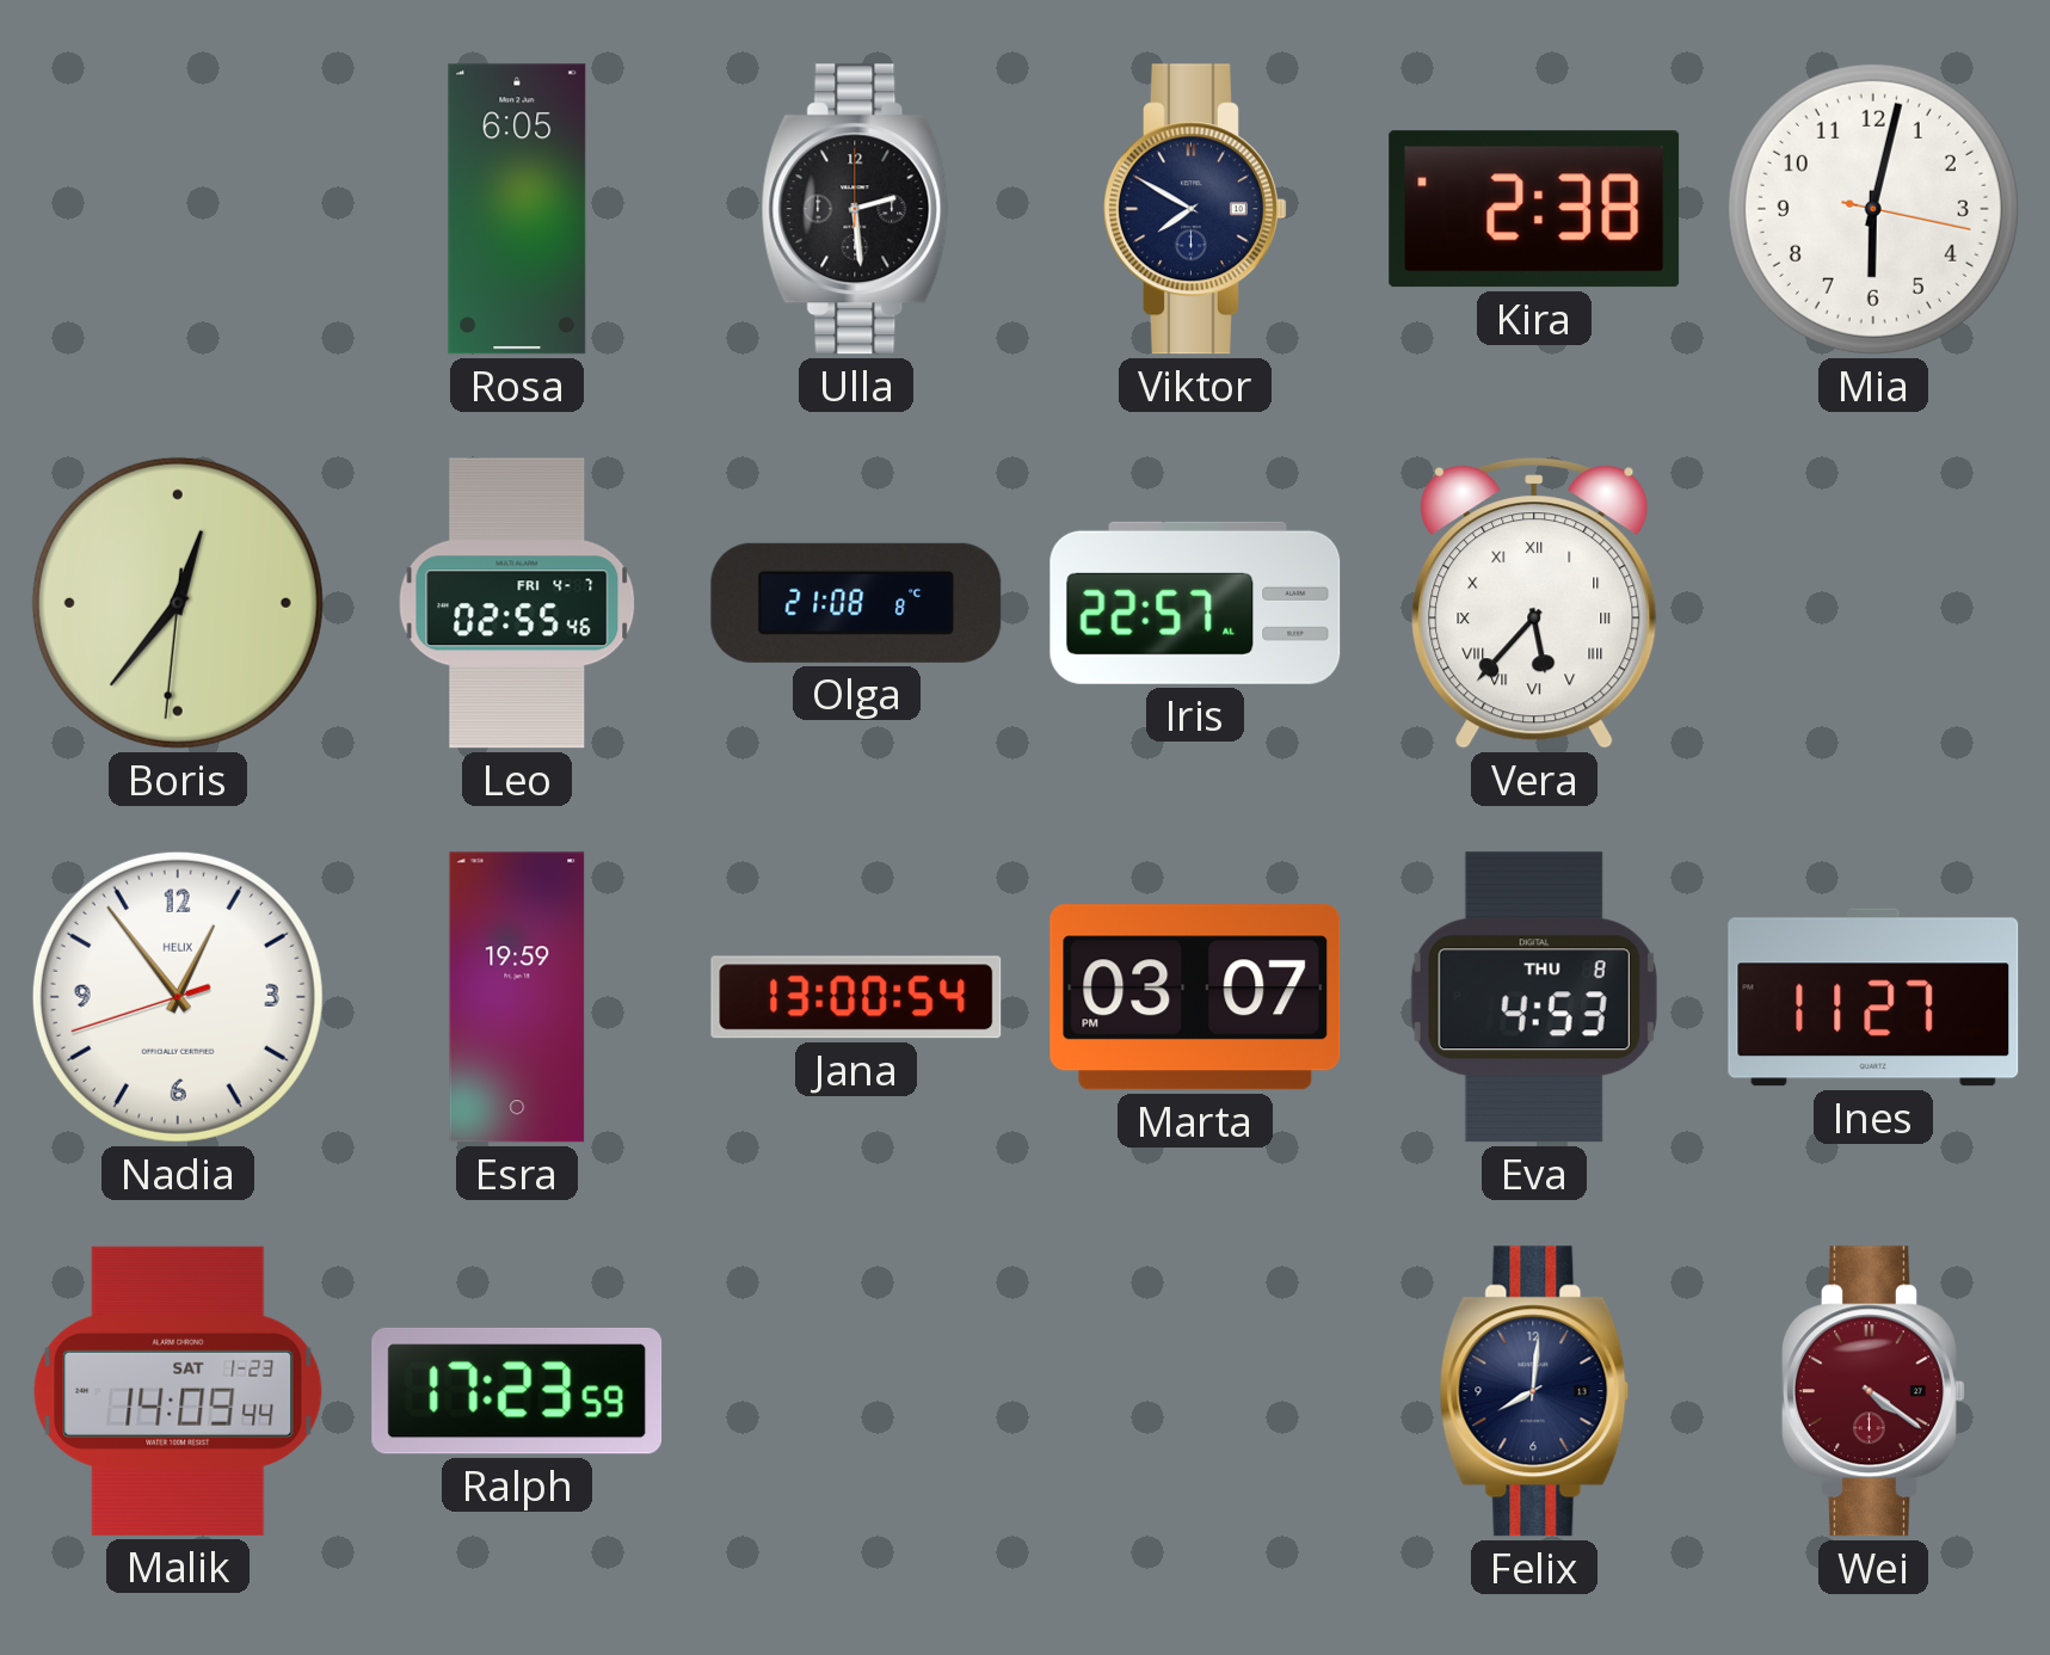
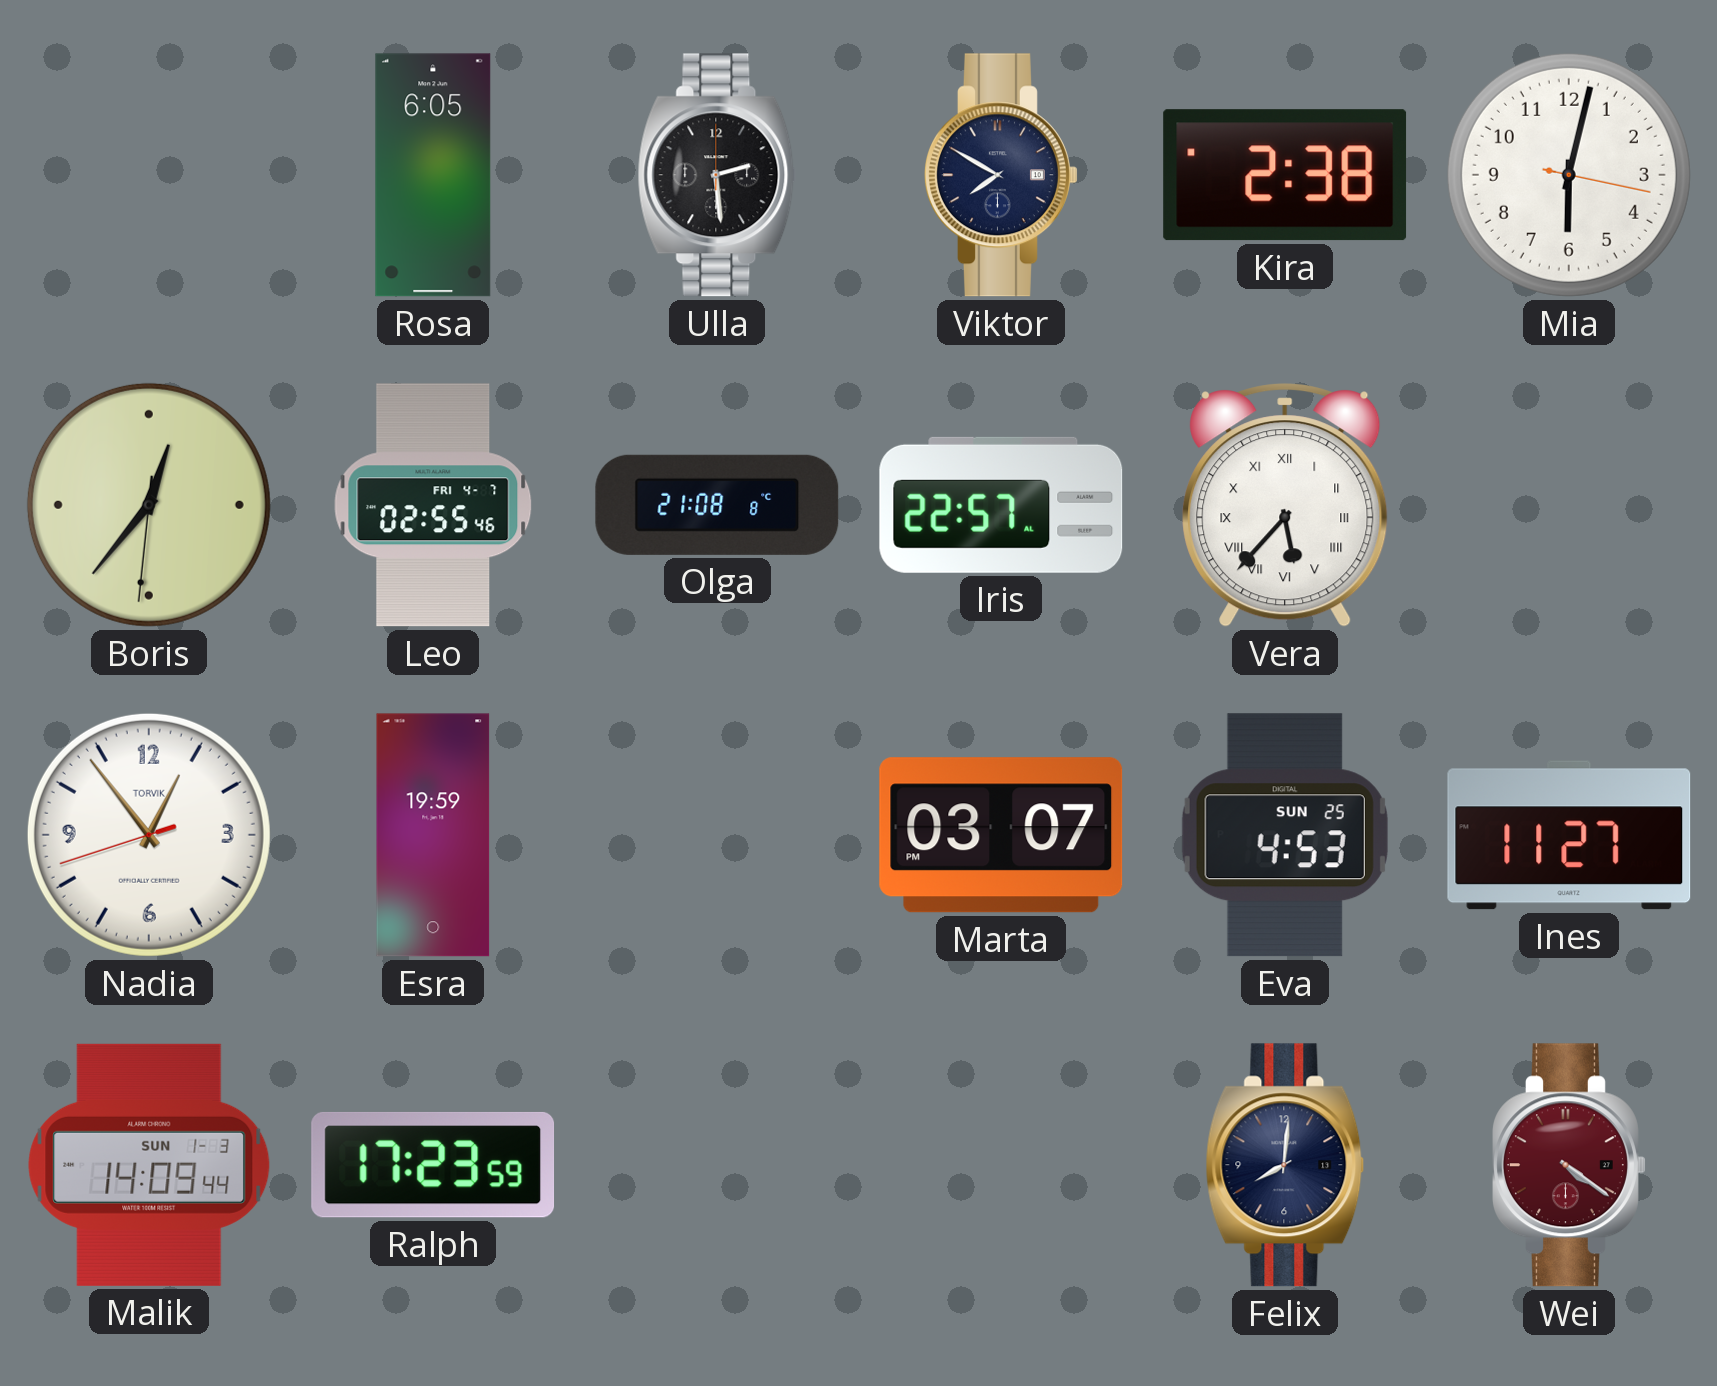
Nadia brand: HELIX -> TORVIK
Jana: 13:00 -> none
Eva date: THU 8 -> SUN 25
Malik date: SAT 1-23 -> SUN 1-3
